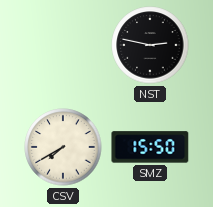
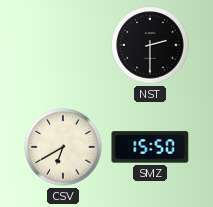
NST: 2:47 -> 2:30
CSV: 7:40 -> 6:40
